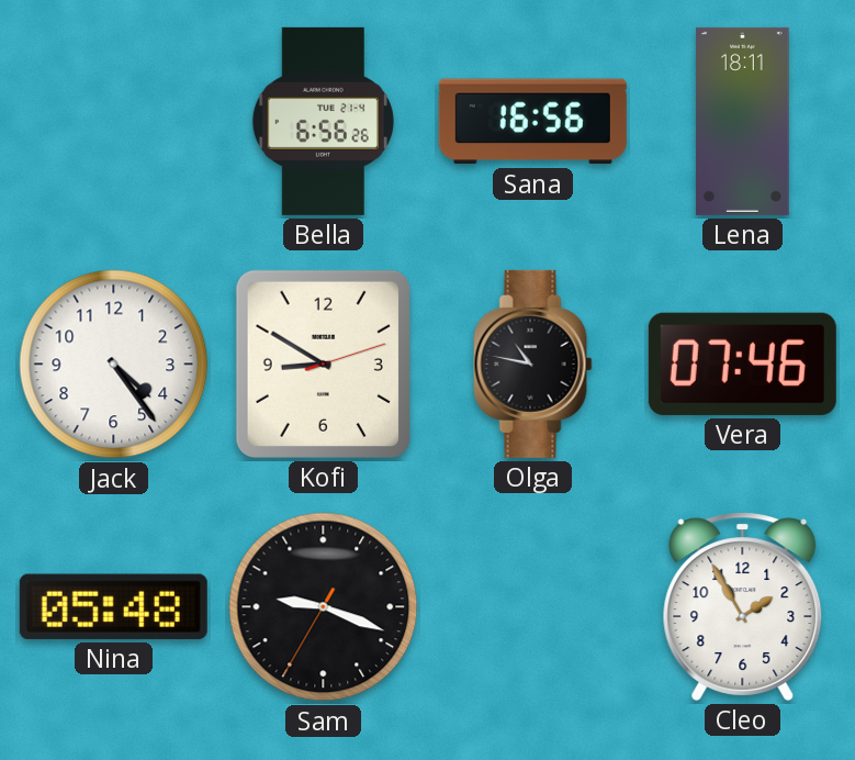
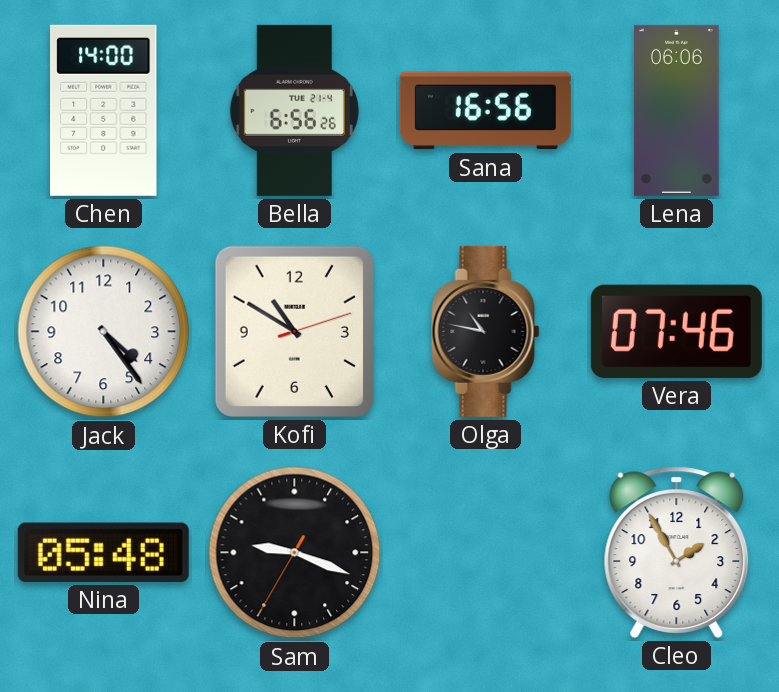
Chen: none -> 14:00
Lena: 18:11 -> 06:06
Kofi: 8:50 -> 10:50
